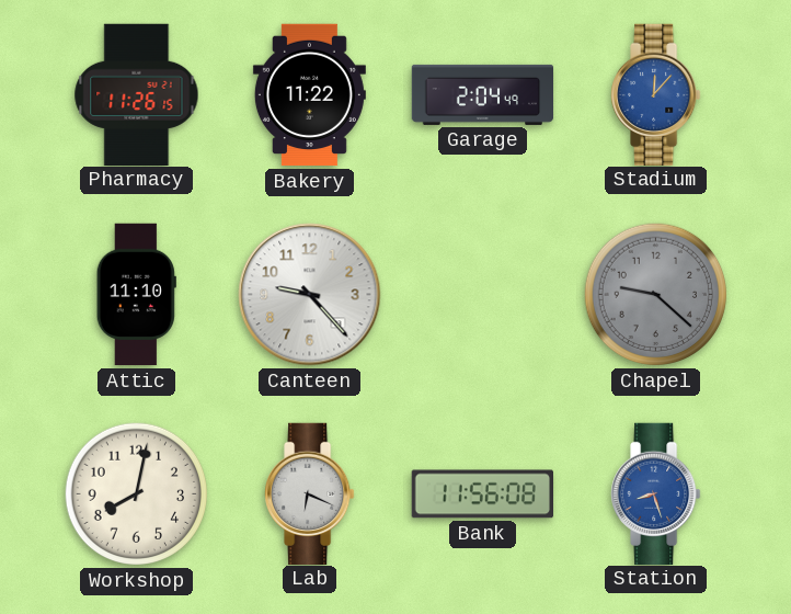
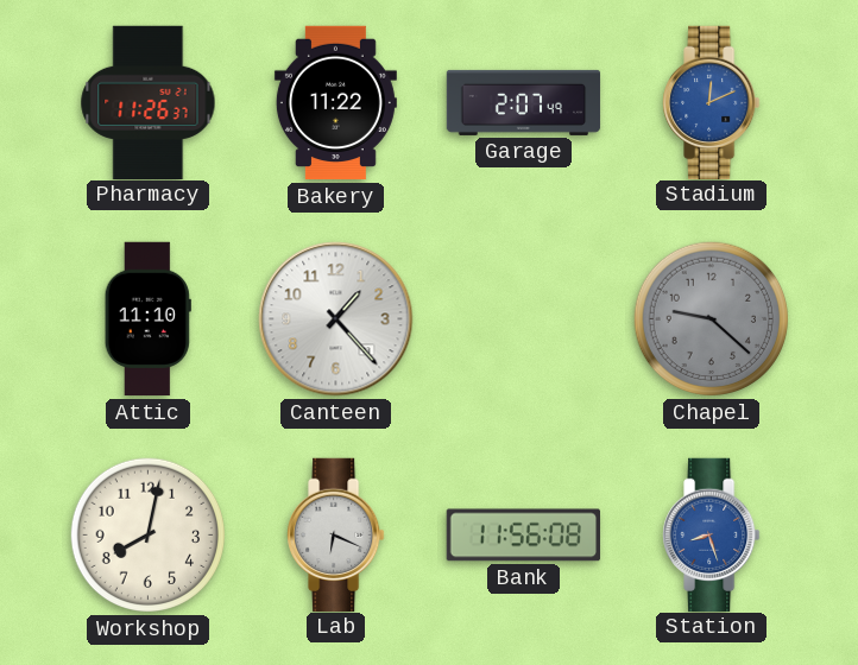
Pharmacy: 11:26:15 -> 11:26:37
Garage: 2:04 -> 2:07
Stadium: 12:07 -> 12:11
Canteen: 9:23 -> 1:23
